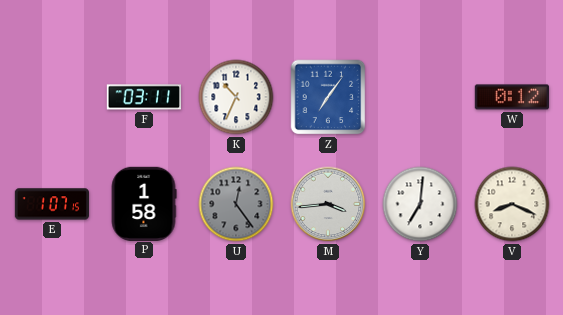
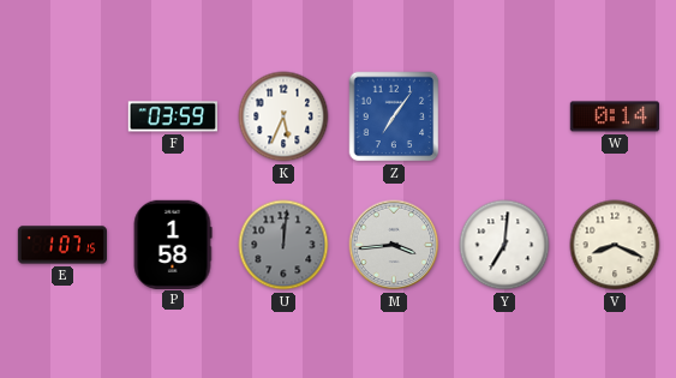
F: 03:11 -> 03:59
K: 10:34 -> 5:34
W: 0:12 -> 0:14
U: 12:24 -> 12:01
